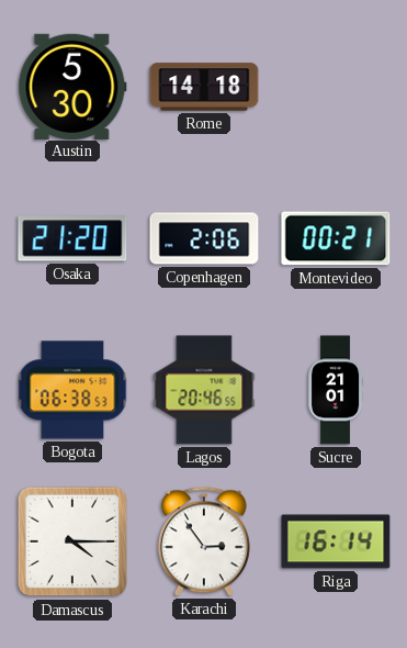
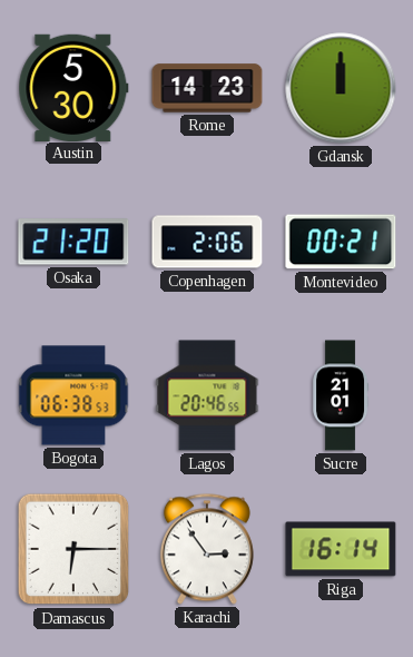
Rome: 14:18 -> 14:23
Gdansk: none -> 12:00
Damascus: 4:15 -> 6:15
